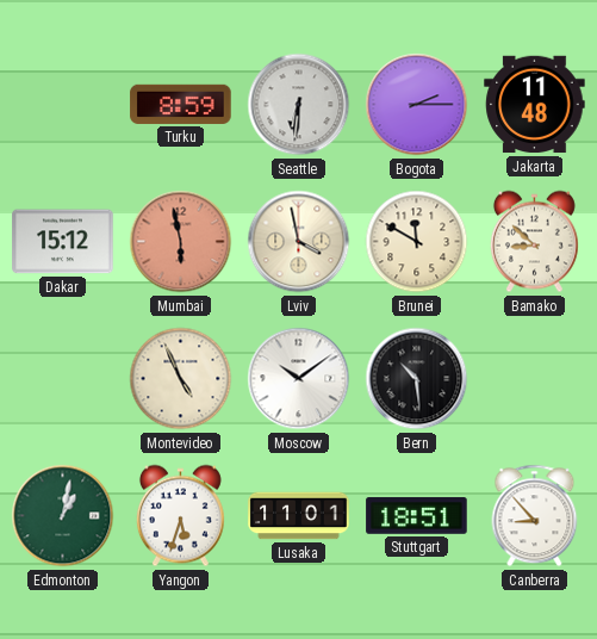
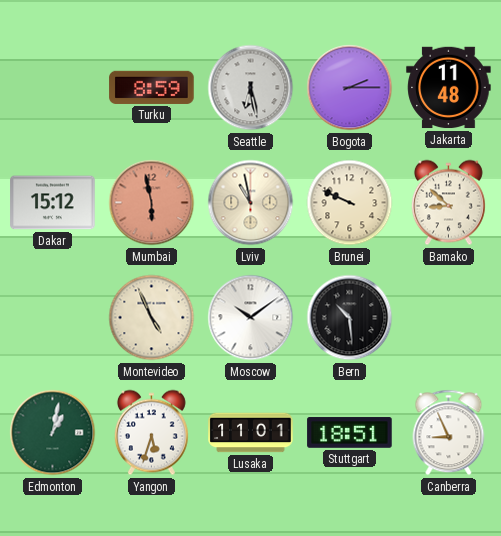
Seattle: 6:31 -> 6:28
Lviv: 3:58 -> 10:58
Brunei: 11:50 -> 9:49
Canberra: 8:53 -> 8:56
